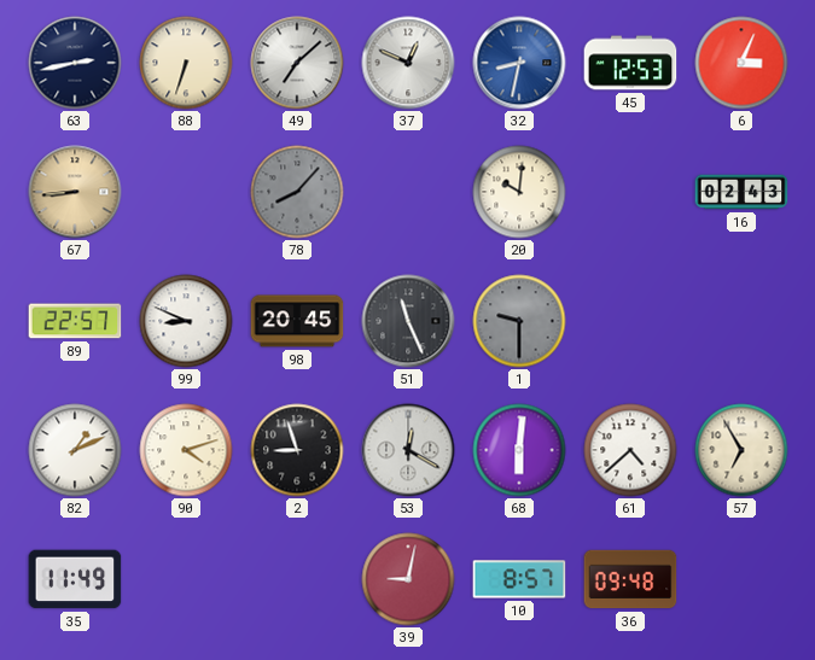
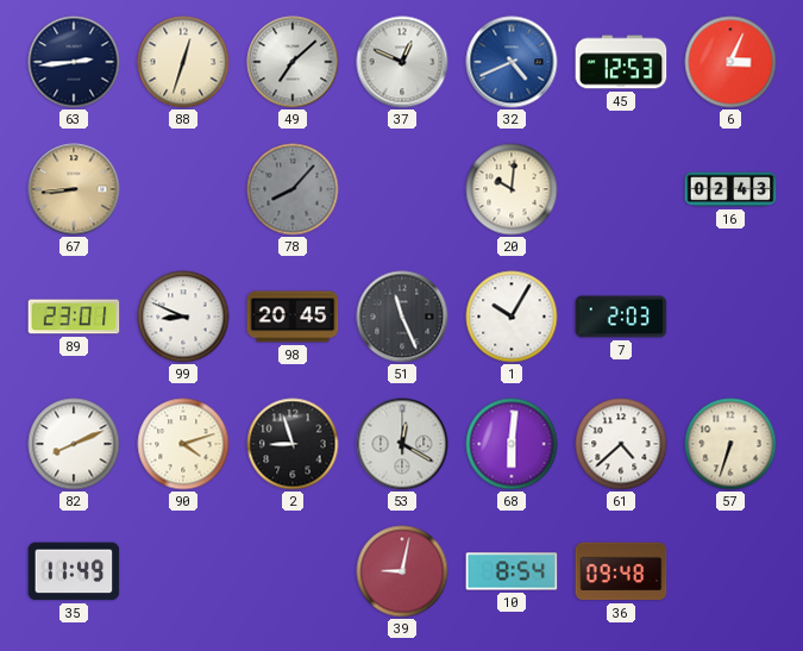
63: 2:43 -> 2:44
88: 6:33 -> 12:33
32: 8:32 -> 4:41
89: 22:57 -> 23:01
1: 9:30 -> 10:05
1 dial: grey -> white
7: none -> 2:03
82: 1:11 -> 8:11
57: 6:55 -> 6:33
10: 8:57 -> 8:54
